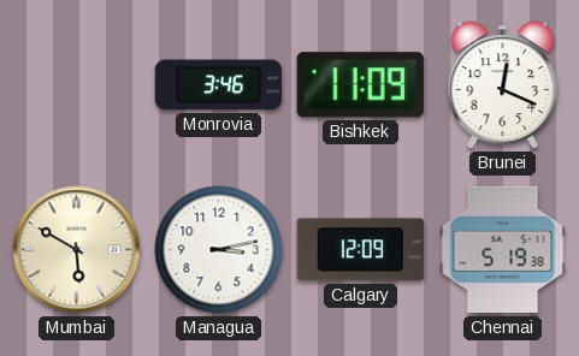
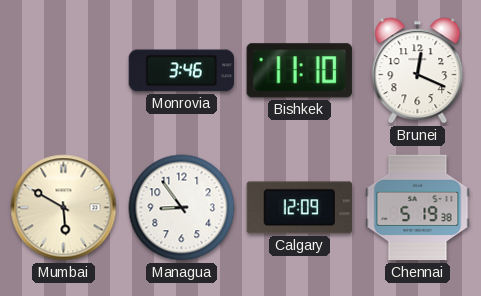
Bishkek: 11:09 -> 11:10
Managua: 3:13 -> 8:54
